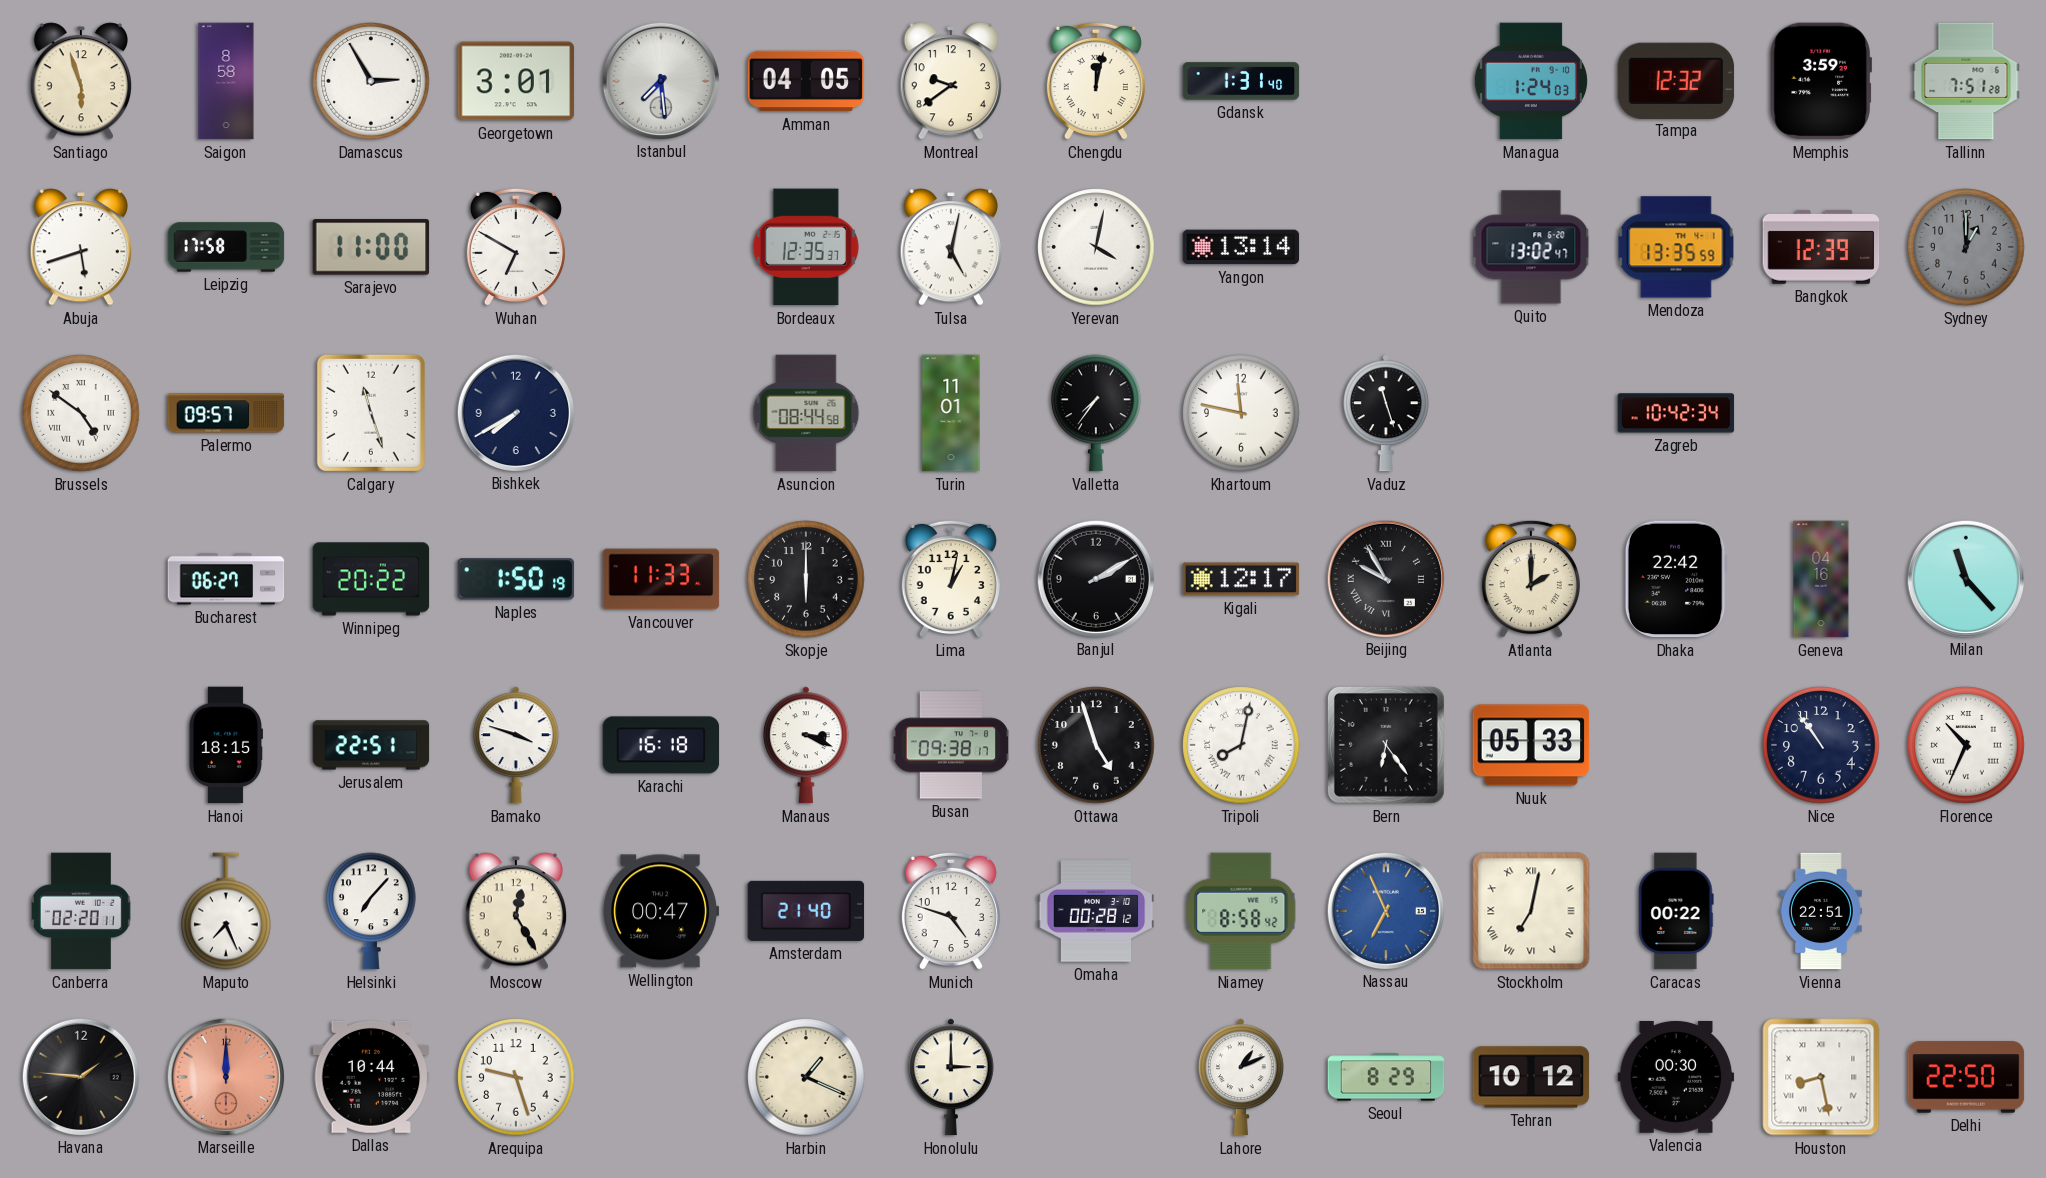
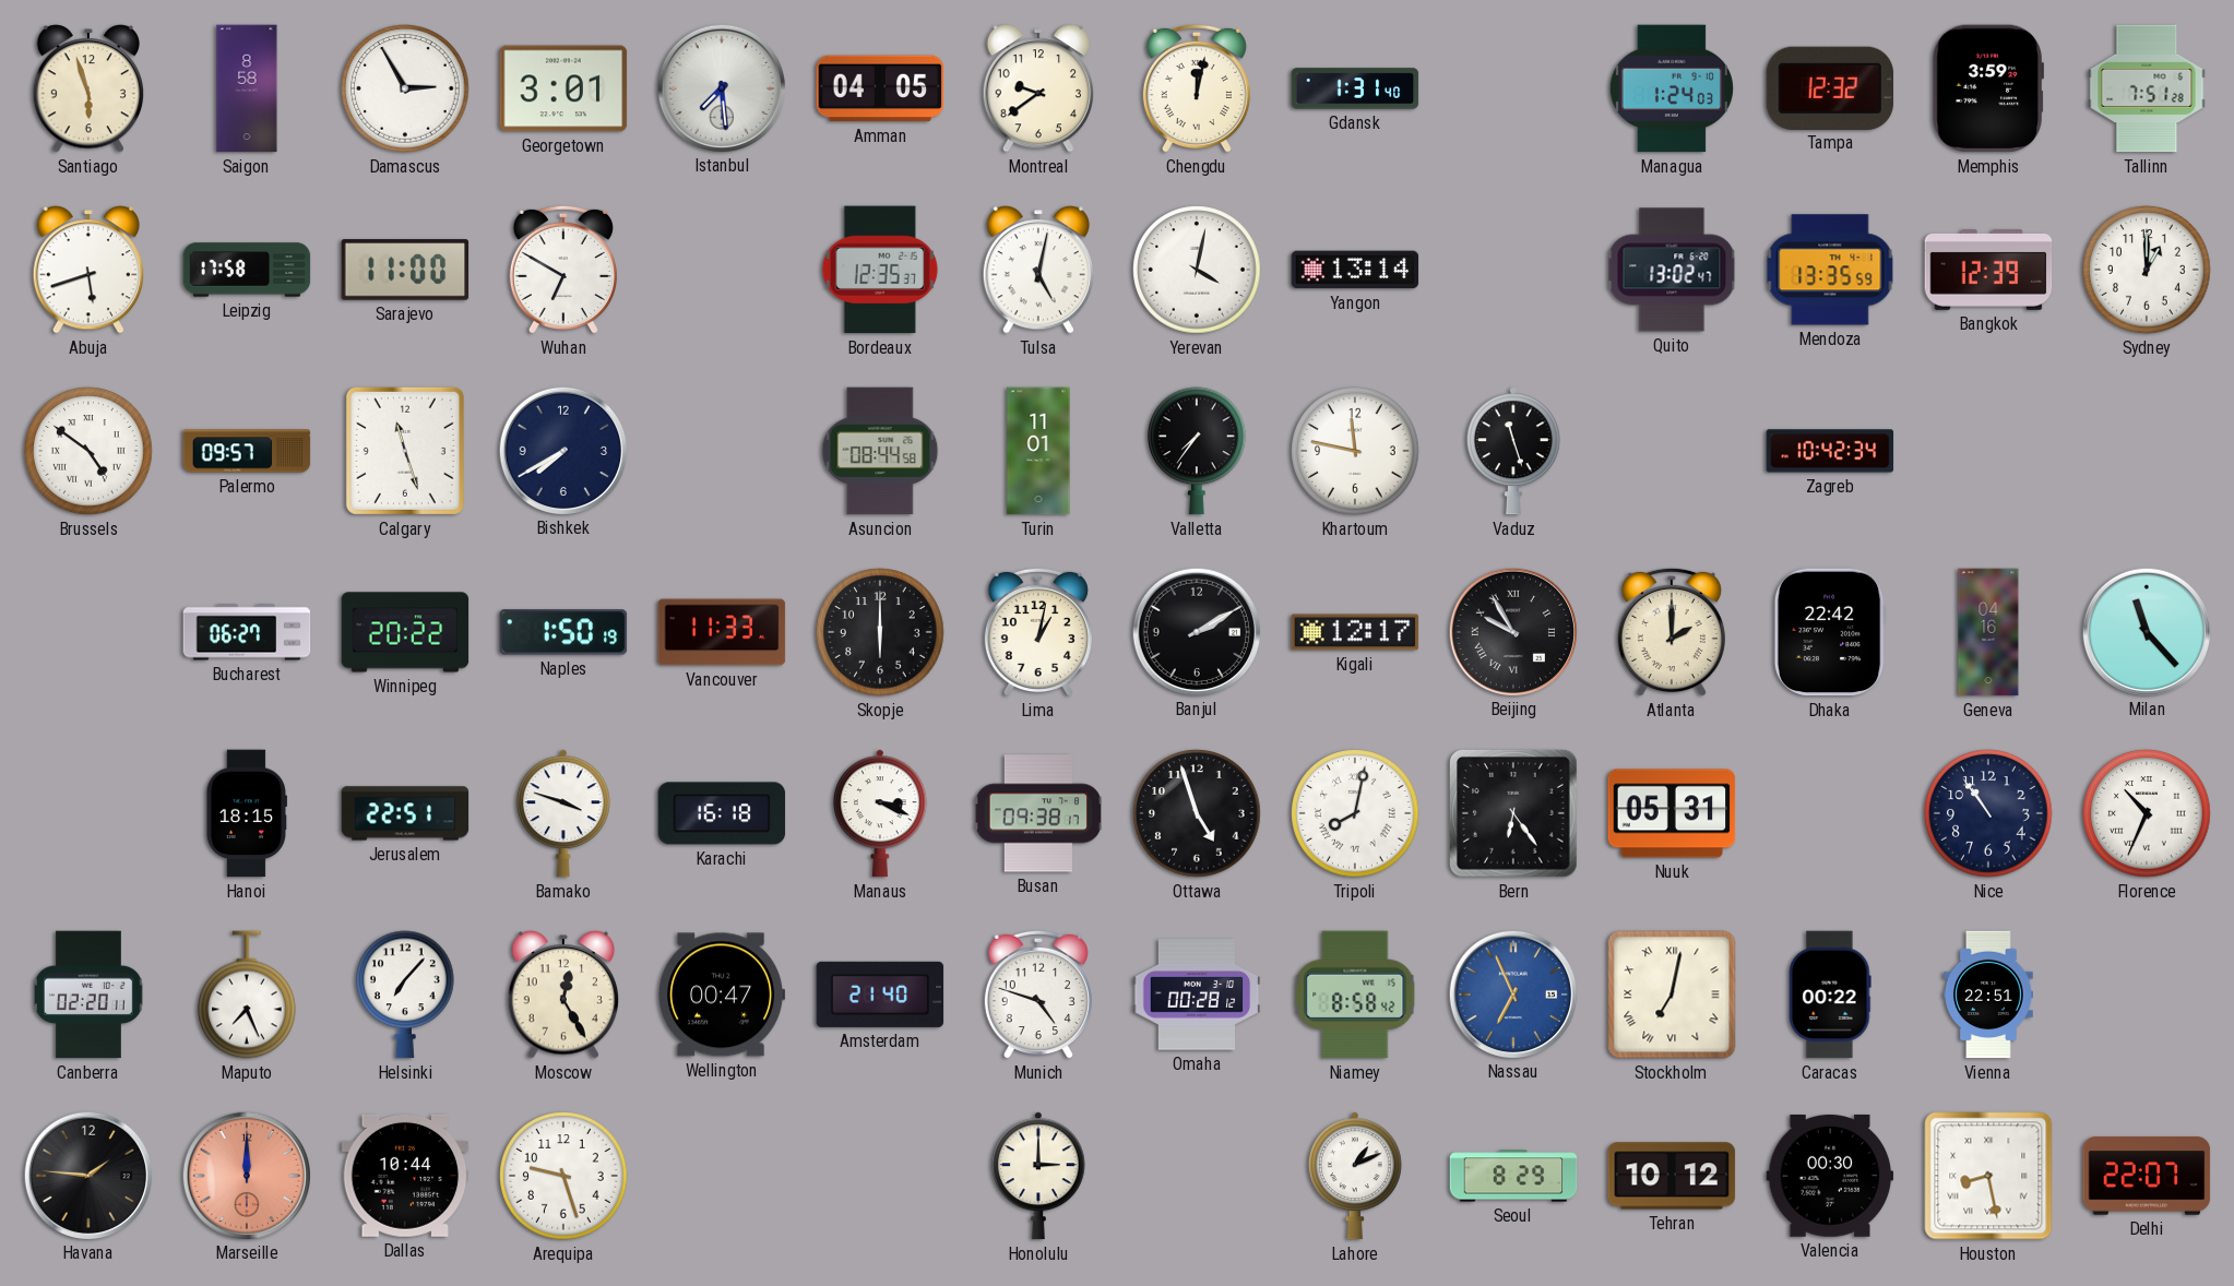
Sydney dial: grey -> white
Nuuk: 05:33 -> 05:31
Harbin: 1:19 -> none
Delhi: 22:50 -> 22:07
